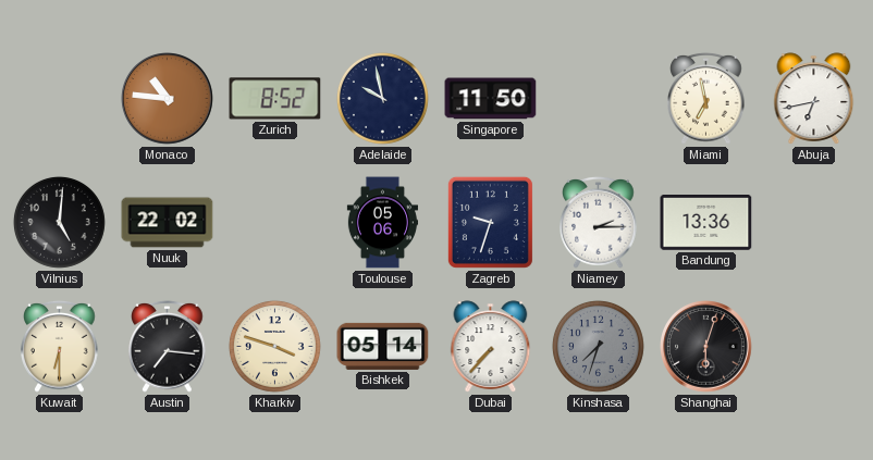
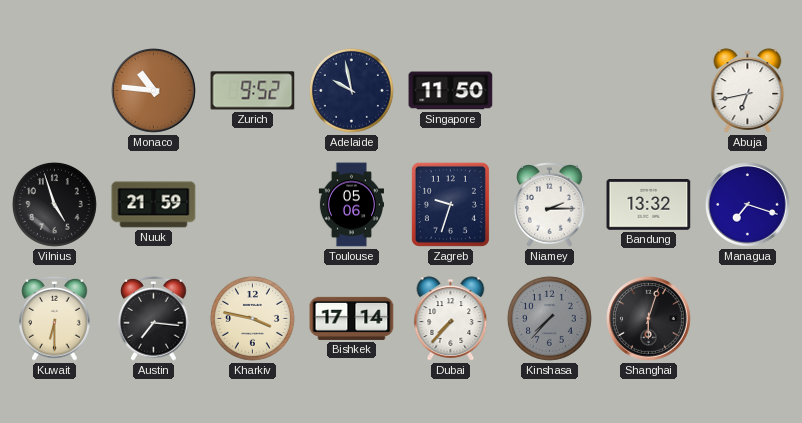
Zurich: 8:52 -> 9:52
Miami: 6:58 -> none
Vilnius: 5:01 -> 4:57
Nuuk: 22:02 -> 21:59
Bandung: 13:36 -> 13:32
Managua: none -> 7:18
Kharkiv: 3:48 -> 3:47
Bishkek: 05:14 -> 17:14
Kinshasa: 7:33 -> 7:37
